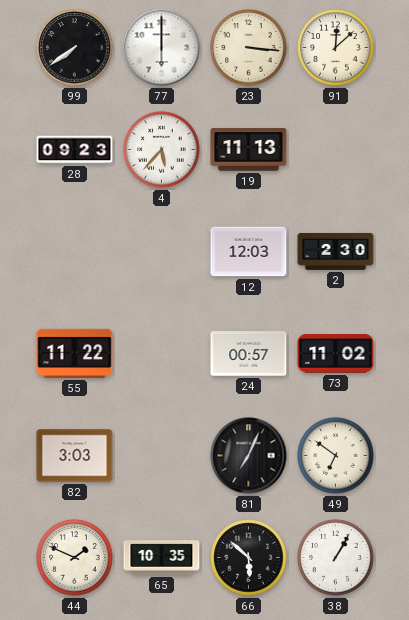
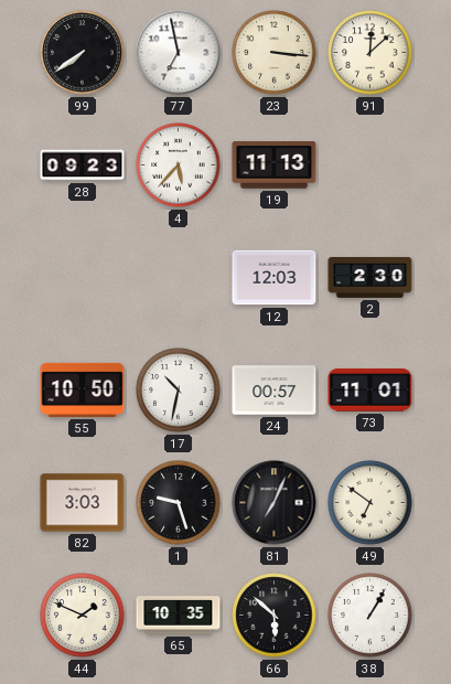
77: 6:00 -> 6:58
55: 11:22 -> 10:50
17: none -> 10:32
73: 11:02 -> 11:01
1: none -> 9:27
